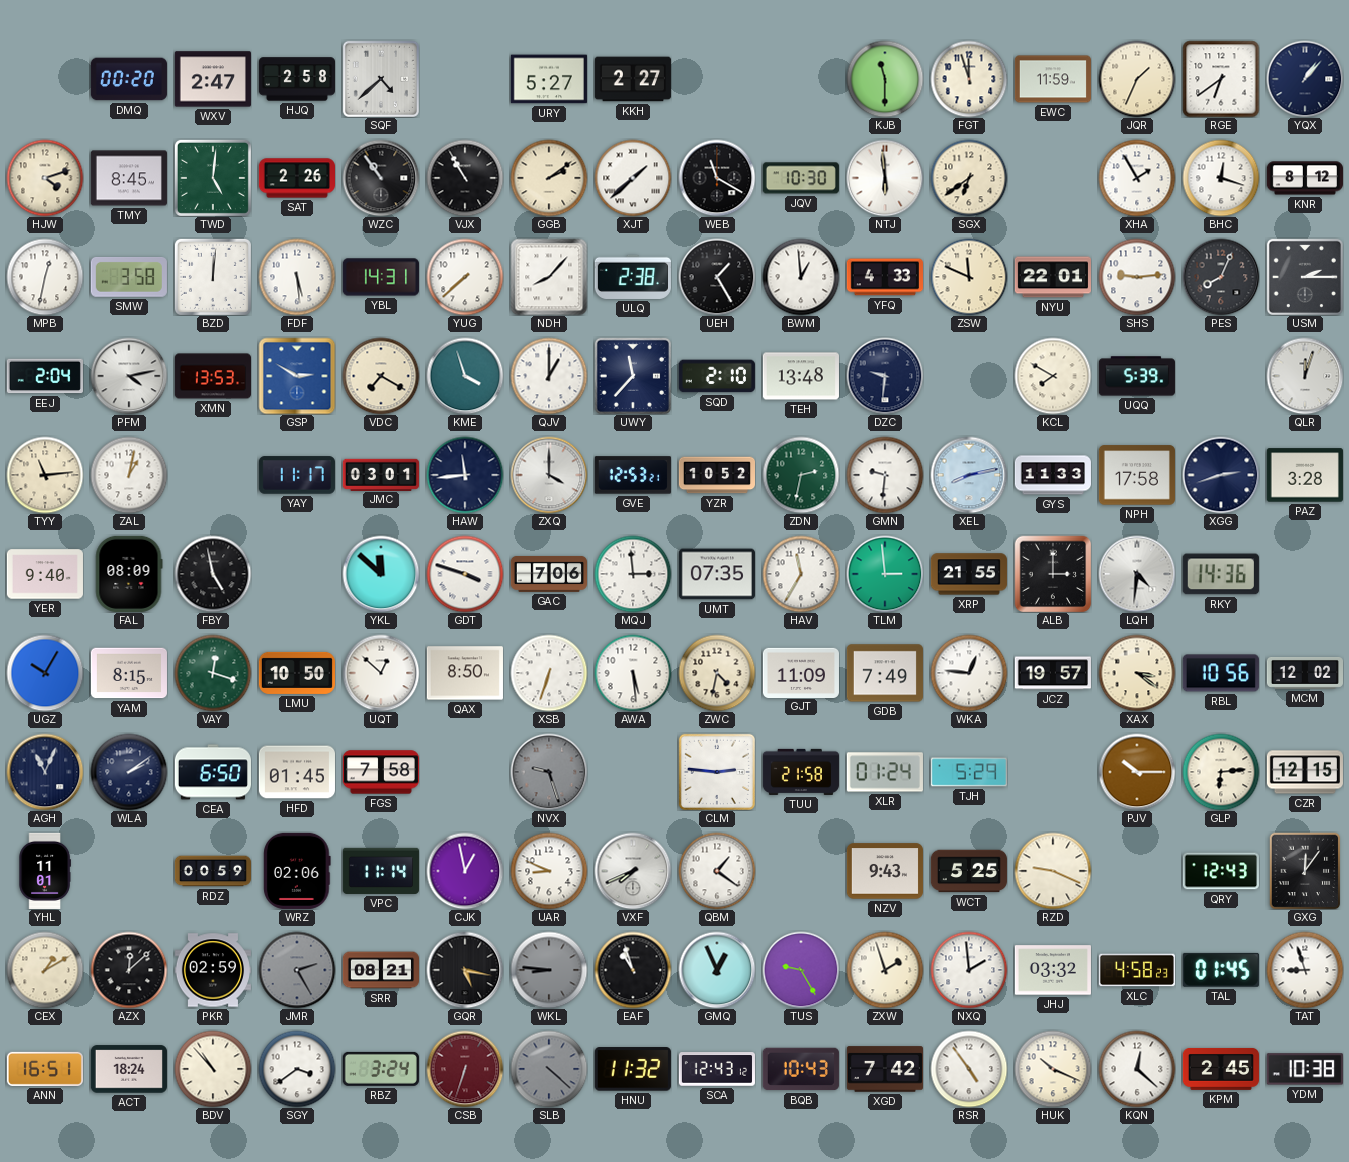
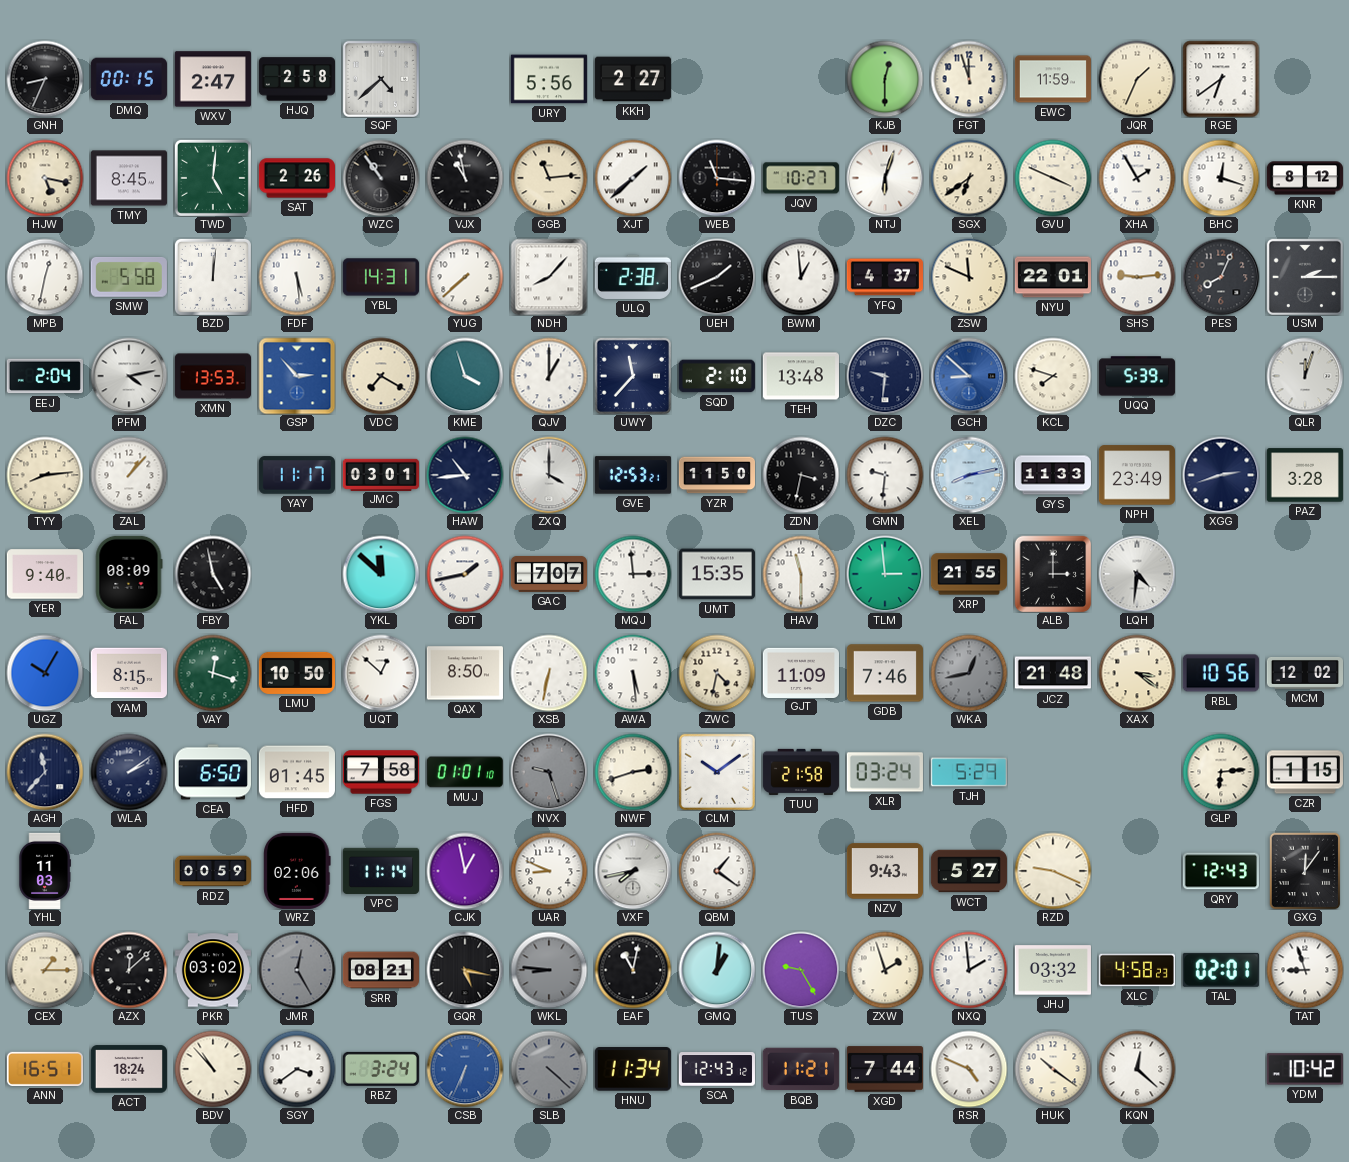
GNH: none -> 8:34
DMQ: 00:20 -> 00:15
URY: 5:27 -> 5:56
KJB: 11:30 -> 12:30
YQX: 1:07 -> none
HJW: 4:12 -> 5:17
VJX: 10:55 -> 10:58
GGB: 2:09 -> 11:14
WEB: 11:20 -> 11:16
JQV: 10:30 -> 10:27
NTJ: 5:59 -> 6:03
GVU: none -> 3:49
SMW: 3:58 -> 5:58
UEH: 1:25 -> 1:41
YFQ: 4:33 -> 4:37
GSP: 2:50 -> 2:53
GCH: none -> 8:52
KCL: 7:50 -> 7:48
TYY: 11:14 -> 8:14
ZAL: 1:02 -> 1:07
HAW: 11:44 -> 10:44
YZR: 10:52 -> 11:50
ZDN: 2:32 -> 3:32
ZDN dial: green -> black
NPH: 17:58 -> 23:49
GDT: 3:48 -> 1:43
GAC: 7:06 -> 7:07
UMT: 07:35 -> 15:35
HAV: 11:35 -> 11:30
RKY: 14:36 -> none
XSB: 6:33 -> 6:32
GDB: 7:49 -> 7:46
WKA: 12:46 -> 12:43
WKA dial: white -> grey
JCZ: 19:57 -> 21:48
AGH: 11:04 -> 11:37
MUJ: none -> 01:01
NWF: none -> 2:42
CLM: 2:46 -> 10:09
XLR: 01:24 -> 03:24
PJV: 10:15 -> none
CZR: 12:15 -> 1:15
YHL: 11:01 -> 11:03
VXF: 7:41 -> 7:43
WCT: 5:25 -> 5:27
CEX: 1:10 -> 1:15
PKR: 02:59 -> 03:02
JMR: 2:25 -> 12:25
EAF: 10:57 -> 11:02
GMQ: 12:56 -> 1:01
TAL: 01:45 -> 02:01
CSB: 6:33 -> 6:34
CSB dial: burgundy -> blue
HNU: 11:32 -> 11:34
BQB: 10:43 -> 11:21
XGD: 7:42 -> 7:44
RSR: 4:54 -> 4:49
HUK: 10:19 -> 10:21
KPM: 2:45 -> none
YDM: 10:38 -> 10:42
